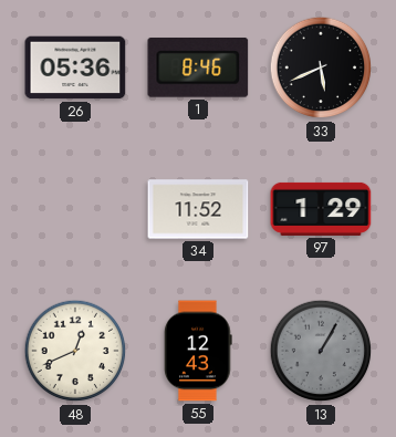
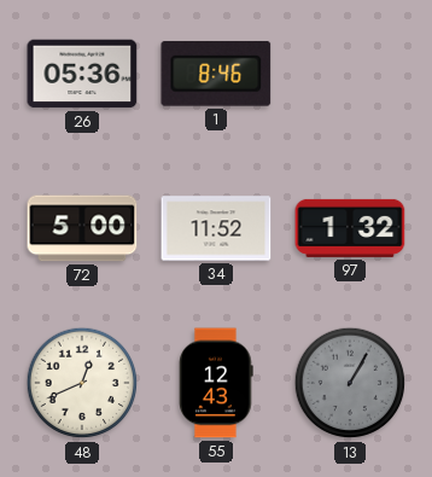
33: 5:41 -> none
72: none -> 5:00
97: 1:29 -> 1:32
